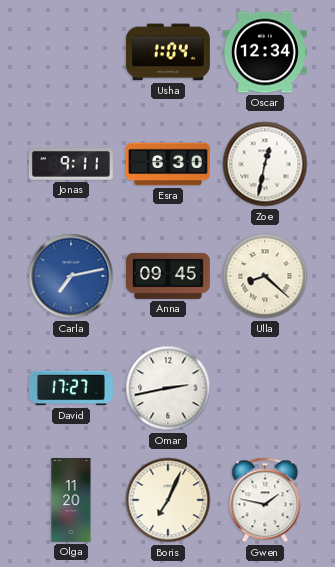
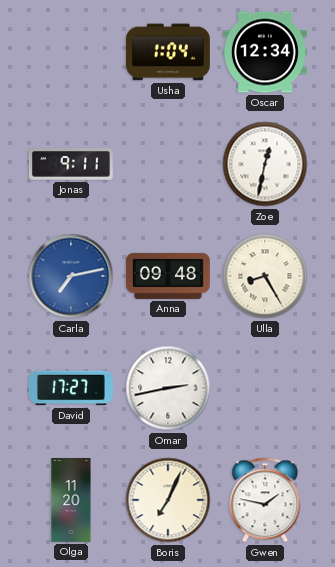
Esra: 6:30 -> none
Anna: 09:45 -> 09:48
Ulla: 8:22 -> 8:25
